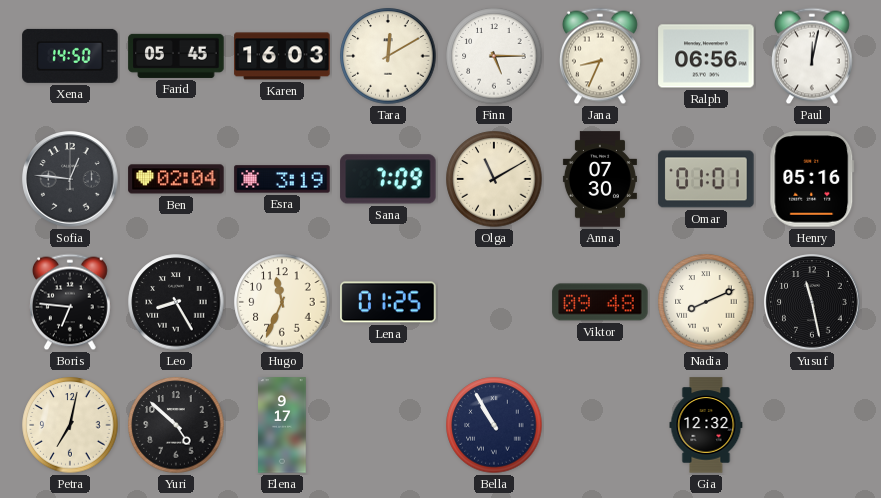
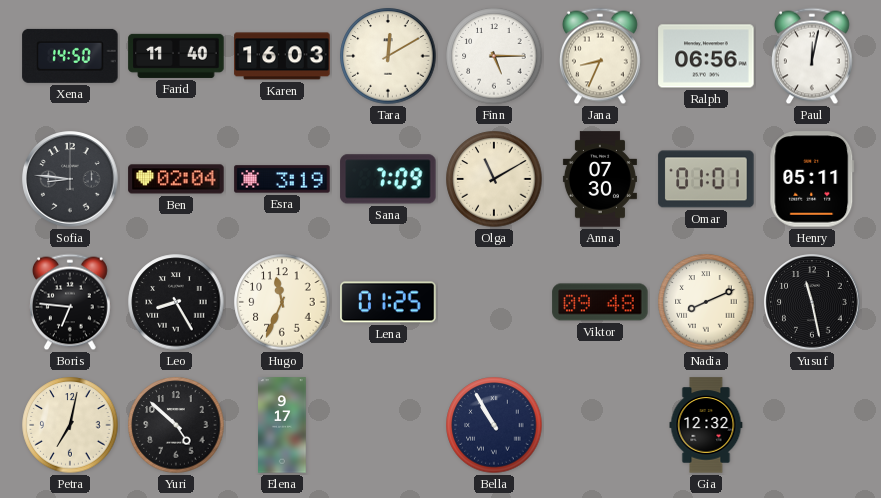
Farid: 05:45 -> 11:40
Sofia: 12:46 -> 8:46
Henry: 05:16 -> 05:11
